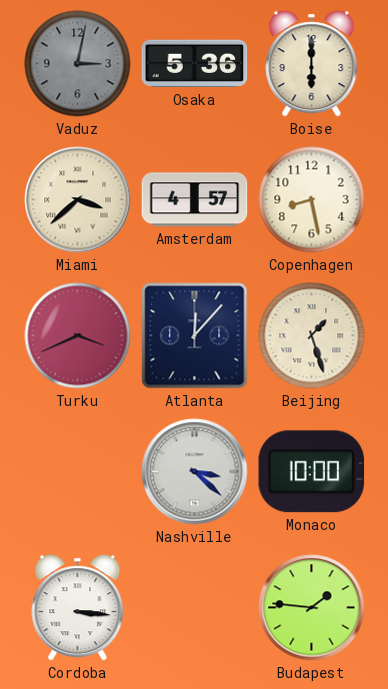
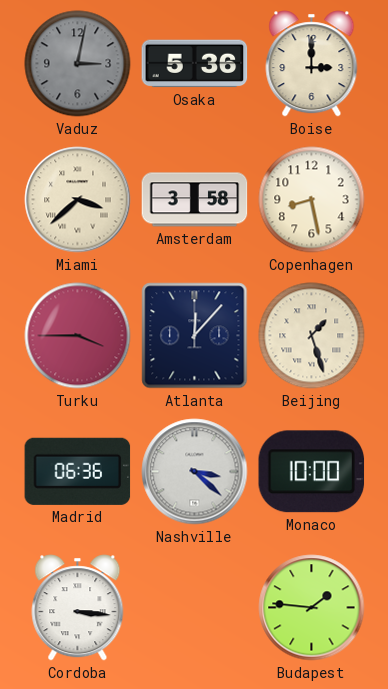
Boise: 6:00 -> 3:00
Amsterdam: 4:57 -> 3:58
Turku: 3:41 -> 3:45
Madrid: none -> 06:36
